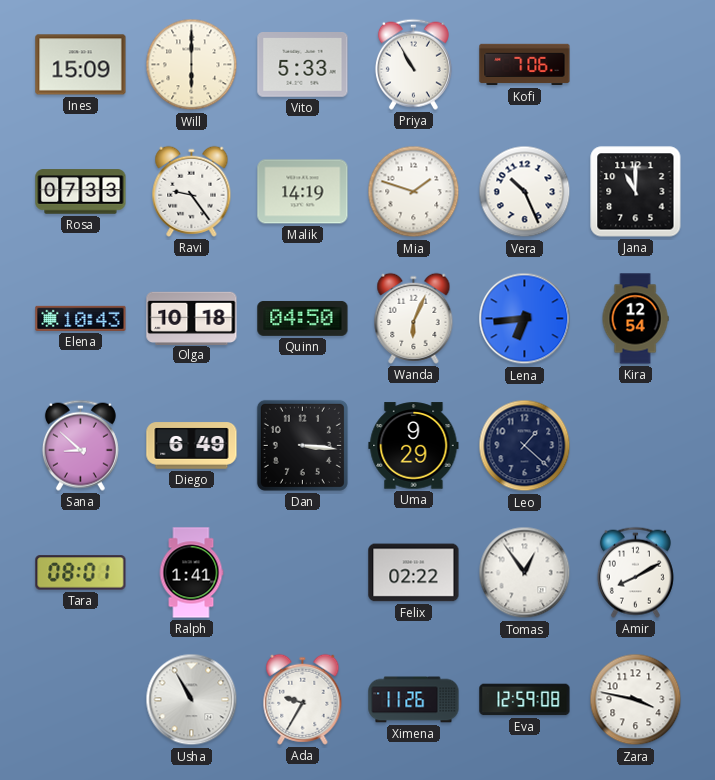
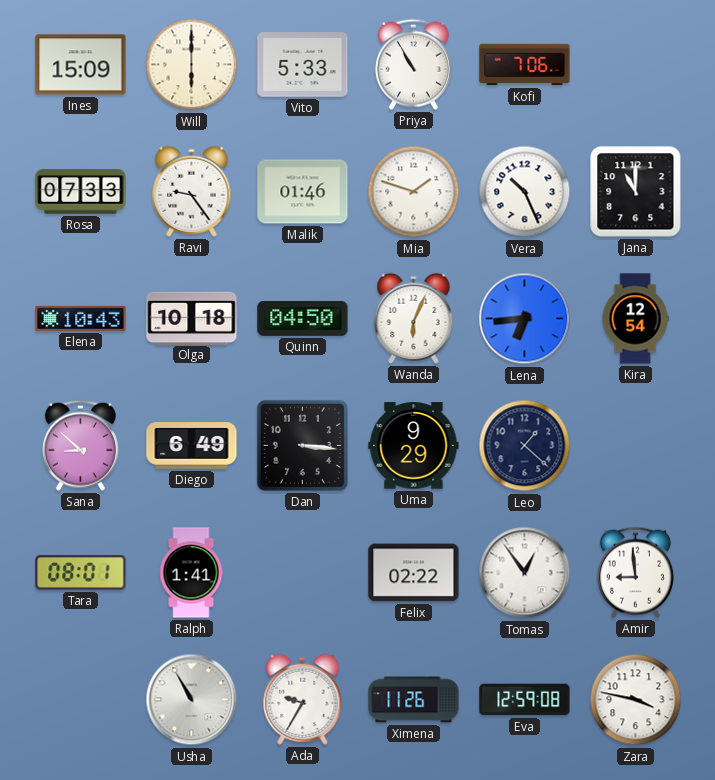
Malik: 14:19 -> 01:46
Amir: 8:10 -> 8:59
